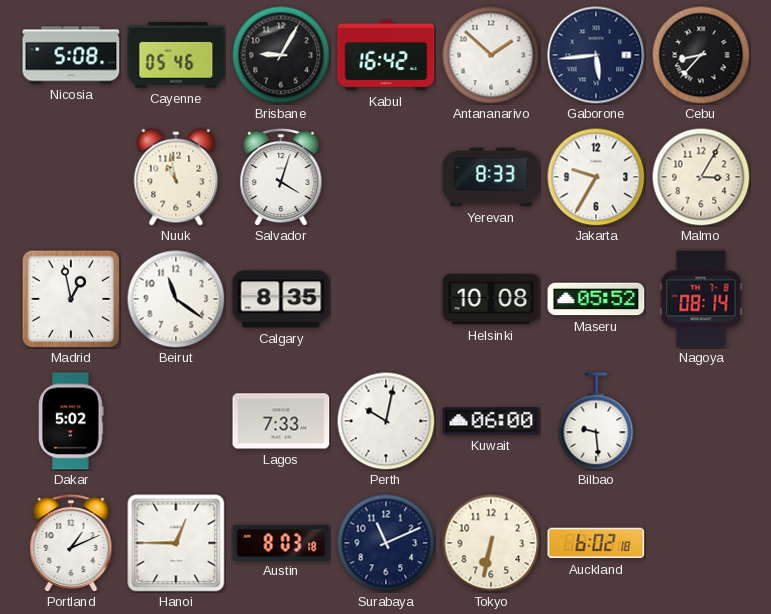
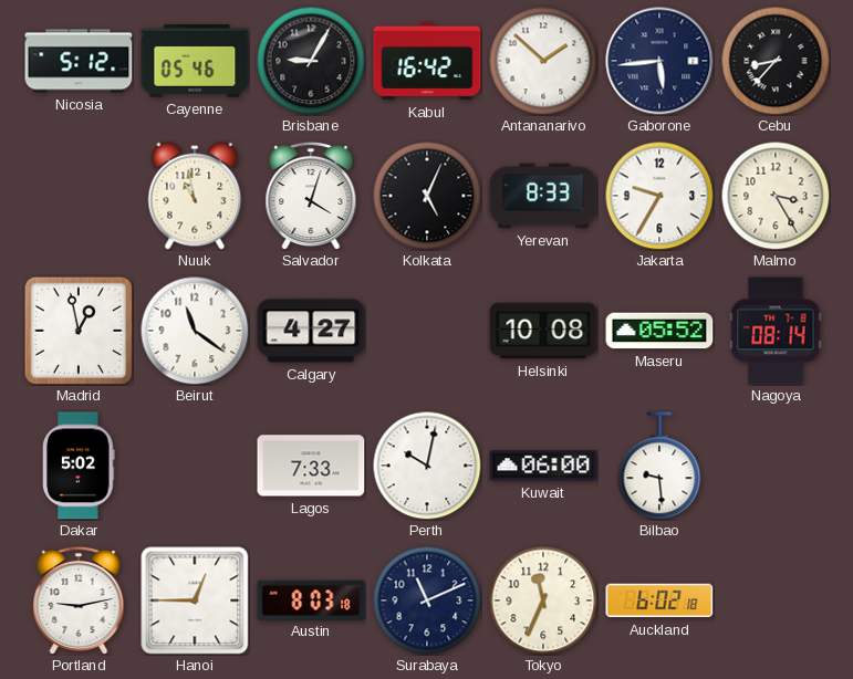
Nicosia: 5:08 -> 5:12
Kolkata: none -> 5:04
Malmo: 3:05 -> 3:25
Calgary: 8:35 -> 4:27
Portland: 1:11 -> 9:13
Tokyo: 6:32 -> 11:34
